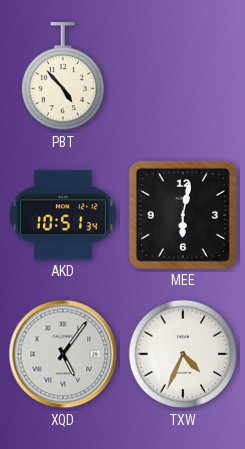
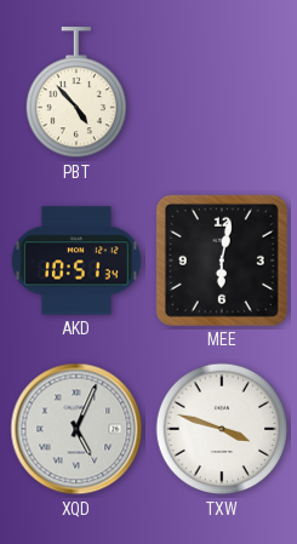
XQD: 5:06 -> 5:04
TXW: 4:34 -> 3:48
